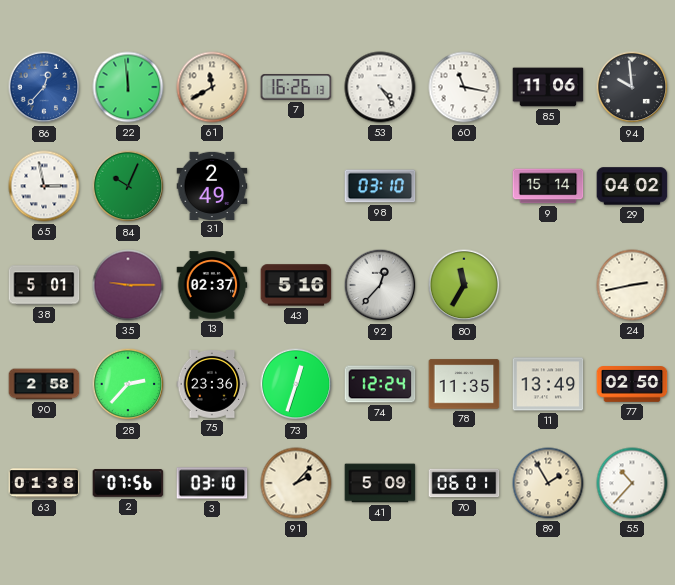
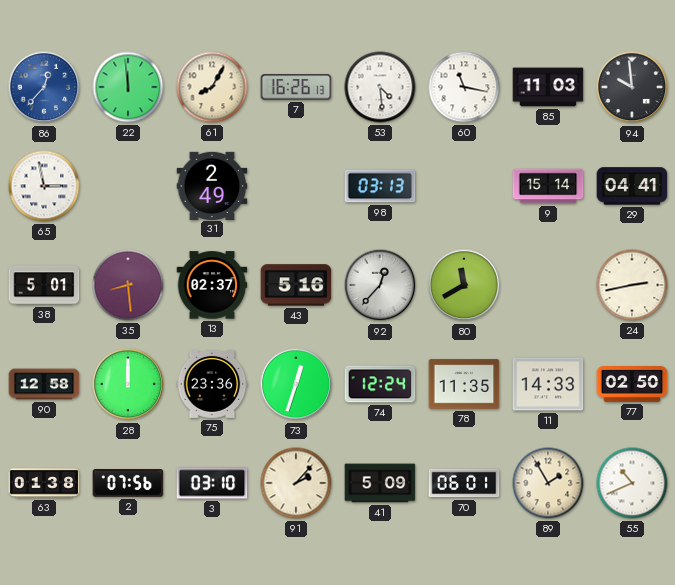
61: 11:40 -> 8:05
53: 4:24 -> 4:29
85: 11:06 -> 11:03
84: 10:04 -> none
98: 03:10 -> 03:13
29: 04:02 -> 04:41
35: 9:15 -> 8:29
80: 11:35 -> 11:40
90: 2:58 -> 12:58
28: 2:37 -> 12:00
11: 13:49 -> 14:33
55: 10:37 -> 10:41
